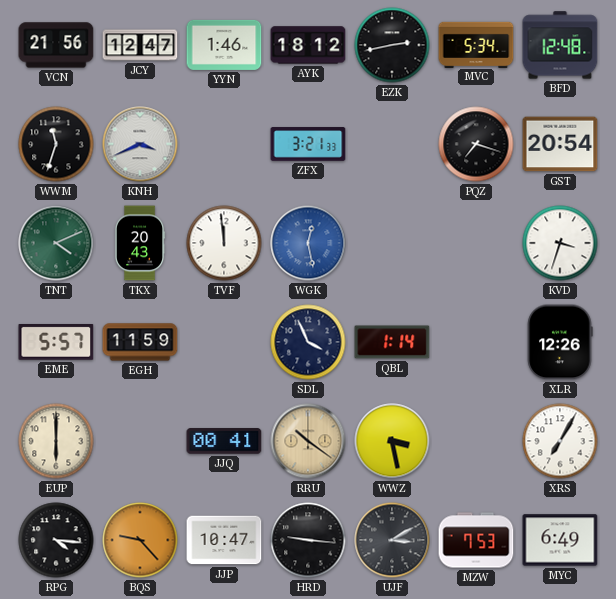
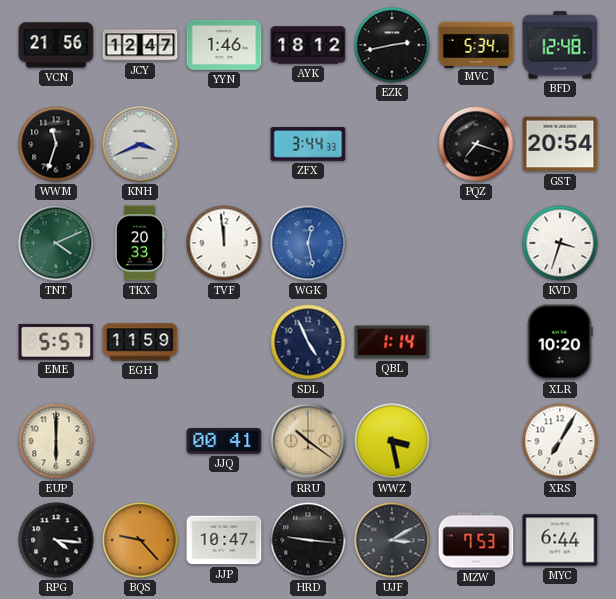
ZFX: 3:21 -> 3:44
TKX: 20:43 -> 20:33
SDL: 3:56 -> 4:56
XLR: 12:26 -> 10:20
MYC: 6:49 -> 6:44
